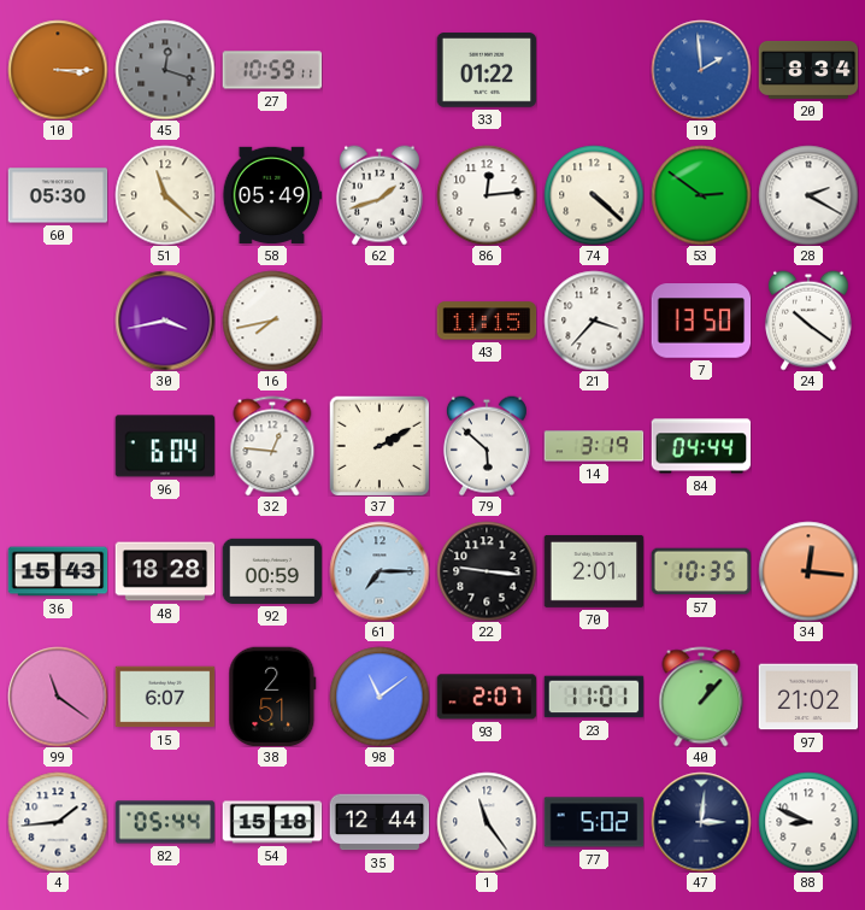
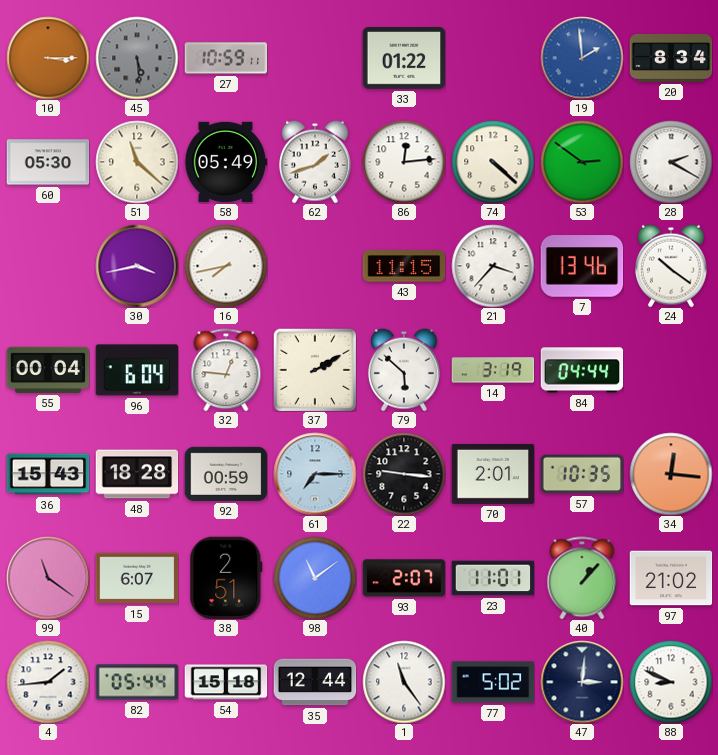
45: 12:18 -> 5:29
7: 13:50 -> 13:46
55: none -> 00:04
